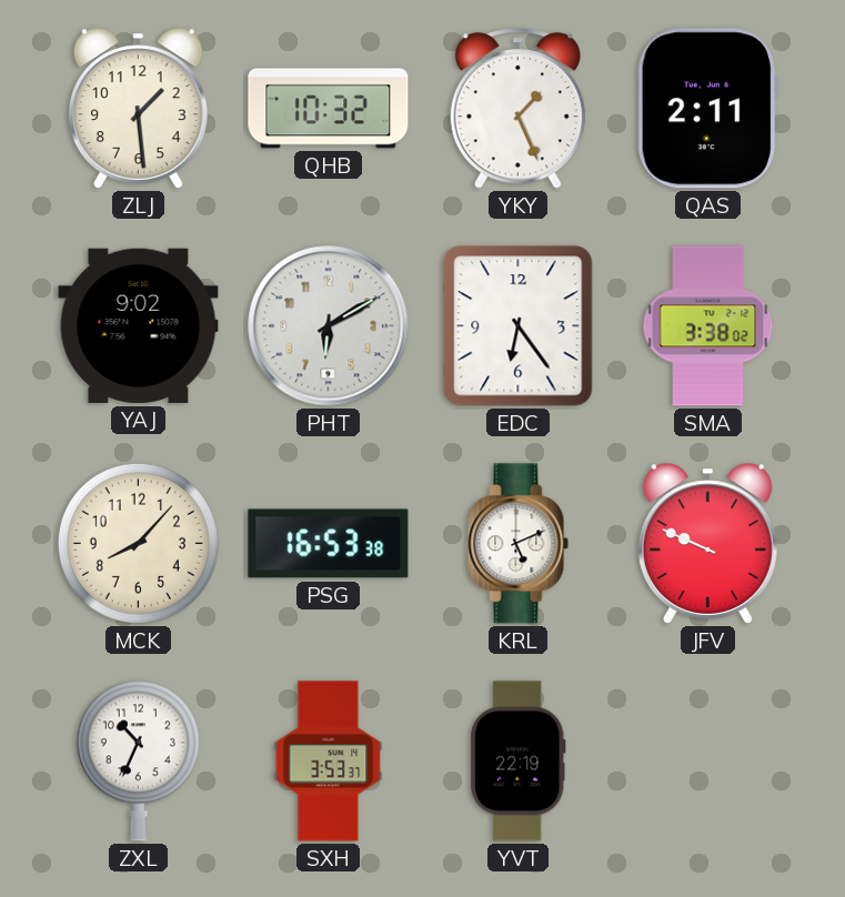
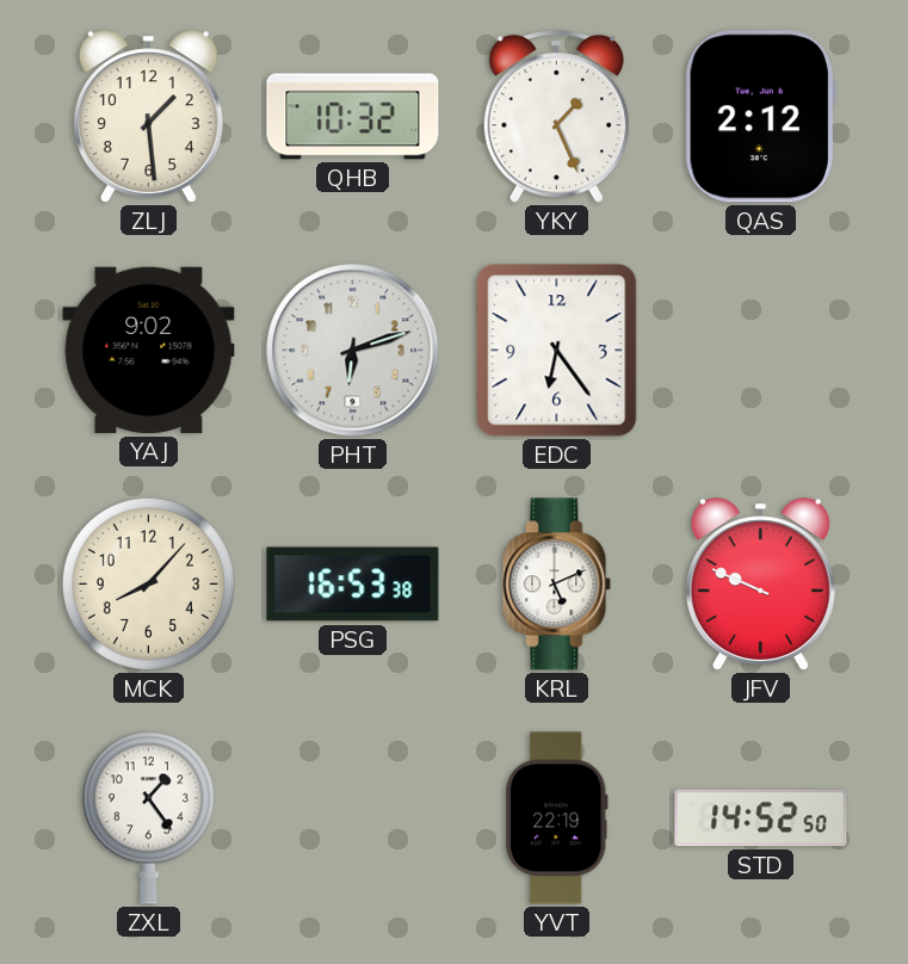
QAS: 2:11 -> 2:12
PHT: 6:10 -> 6:12
SMA: 3:38 -> none
ZXL: 10:34 -> 1:24
SXH: 3:53 -> none
STD: none -> 14:52
